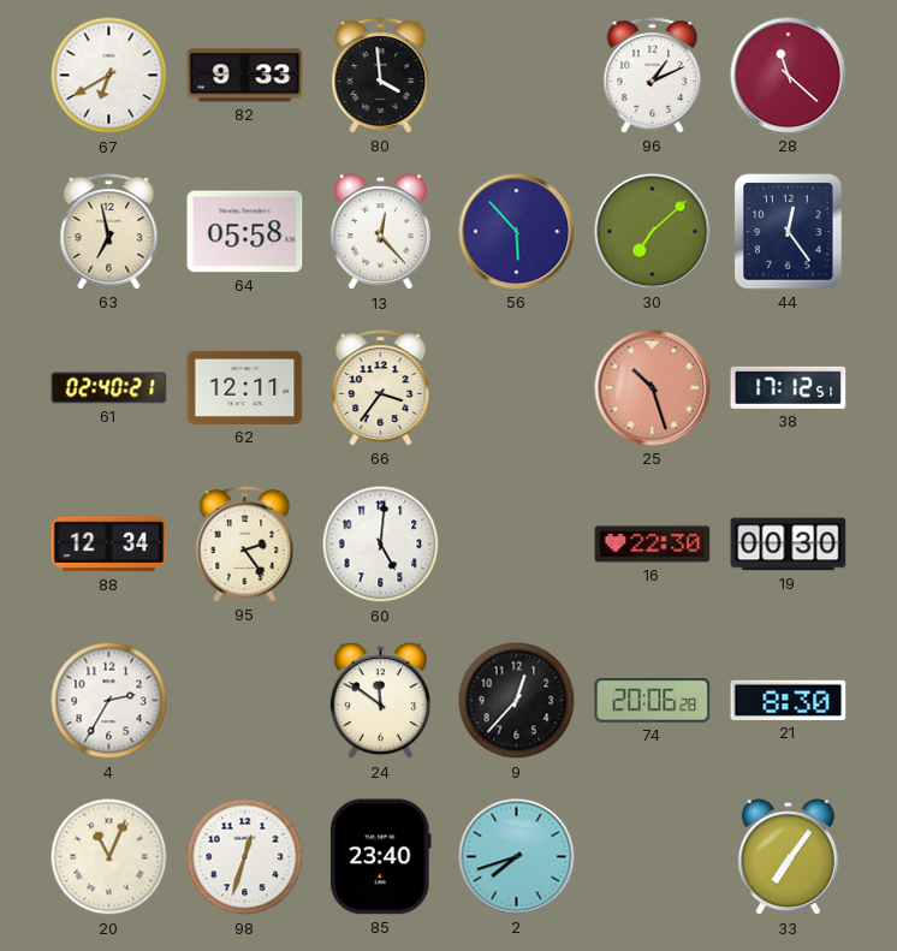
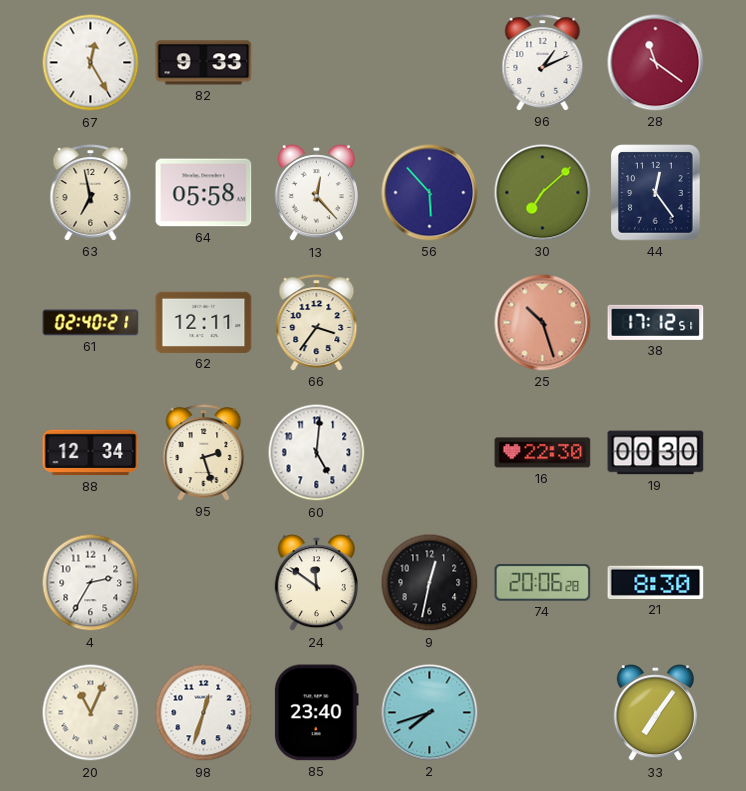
67: 6:40 -> 12:25
80: 3:59 -> none
28: 11:22 -> 11:21
95: 2:24 -> 2:27
9: 12:37 -> 12:32
